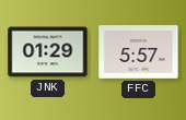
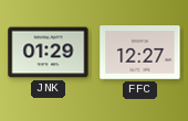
FFC: 5:57 -> 12:27
